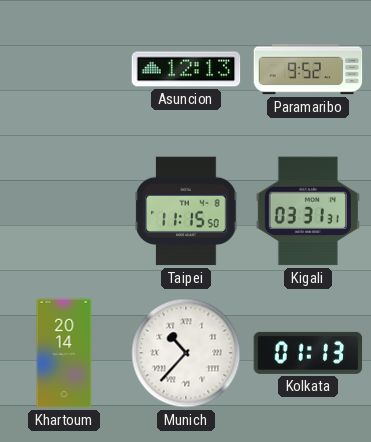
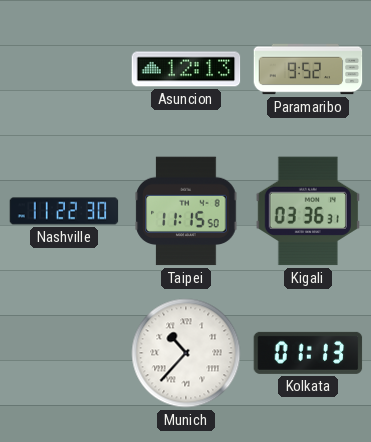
Nashville: none -> 11:22
Kigali: 03:31 -> 03:36
Khartoum: 20:14 -> none
